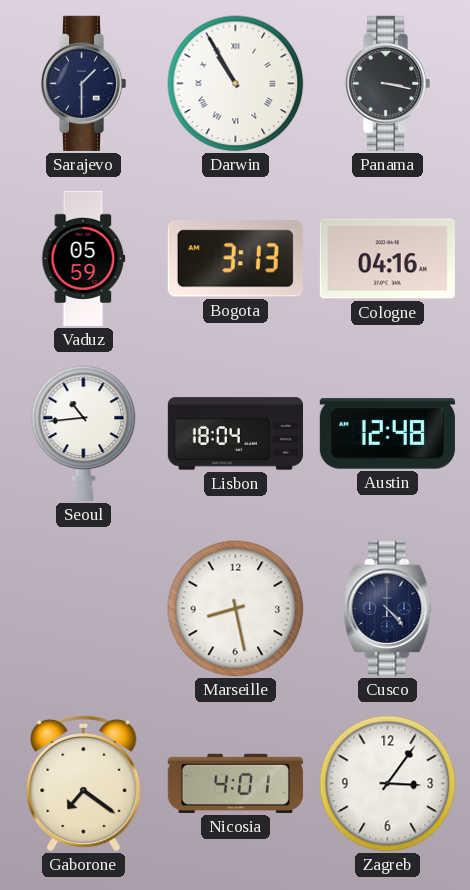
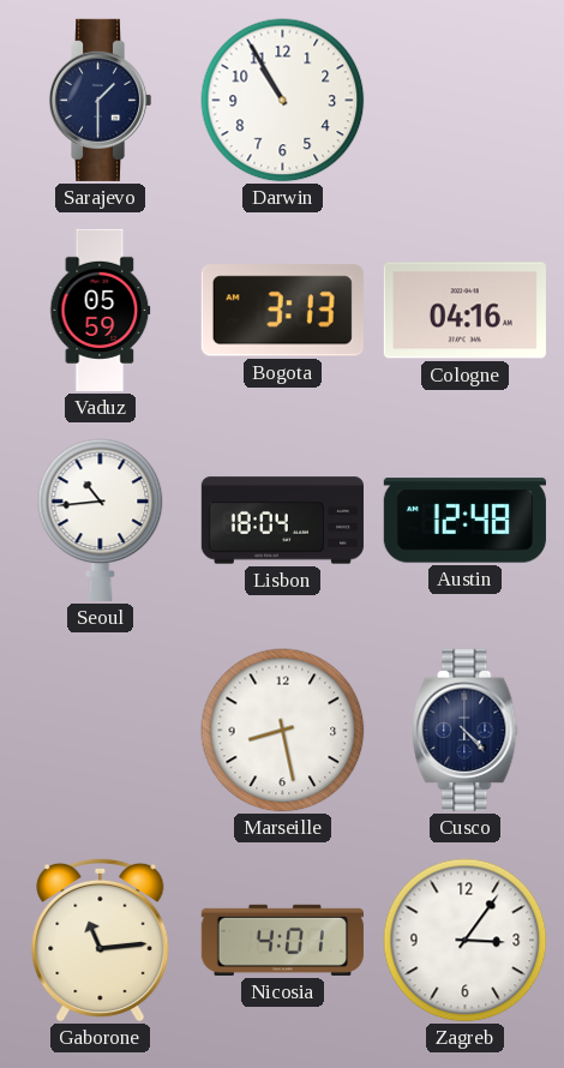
Darwin numerals: Roman -> Arabic
Panama: 3:17 -> none
Gaborone: 7:21 -> 11:14
